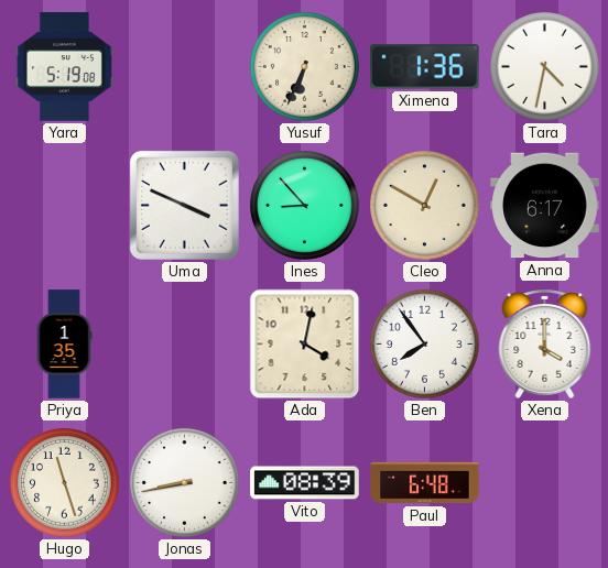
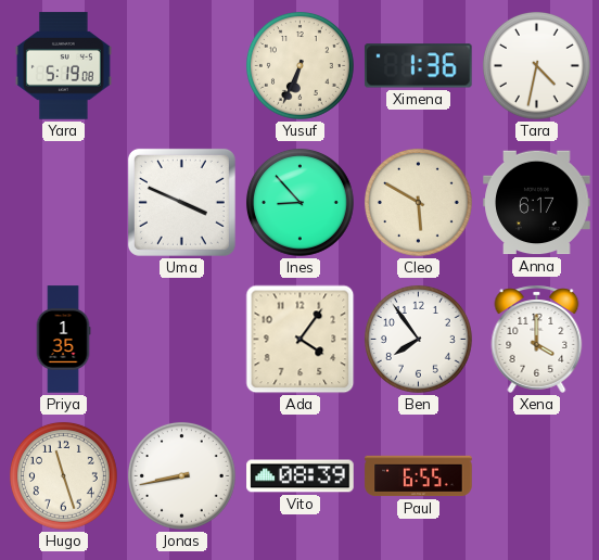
Cleo: 12:50 -> 5:50
Ada: 4:02 -> 4:06
Paul: 6:48 -> 6:55
